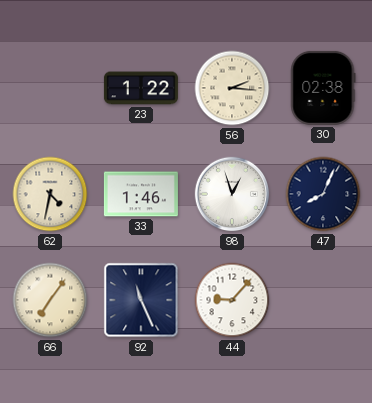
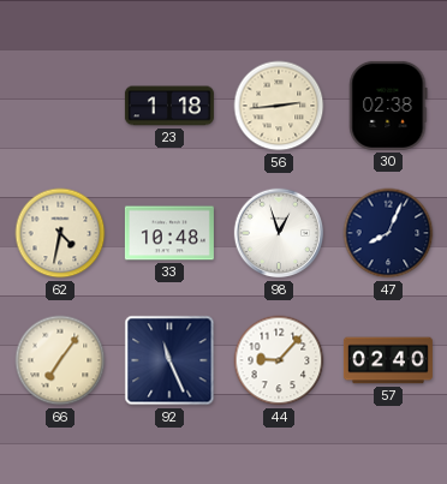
23: 1:22 -> 1:18
56: 2:16 -> 2:44
33: 1:46 -> 10:48
57: none -> 02:40
